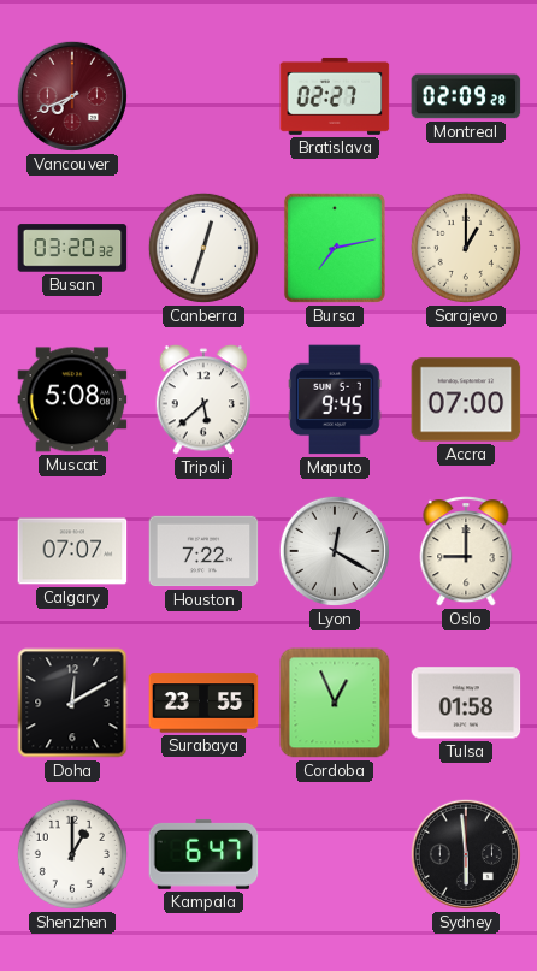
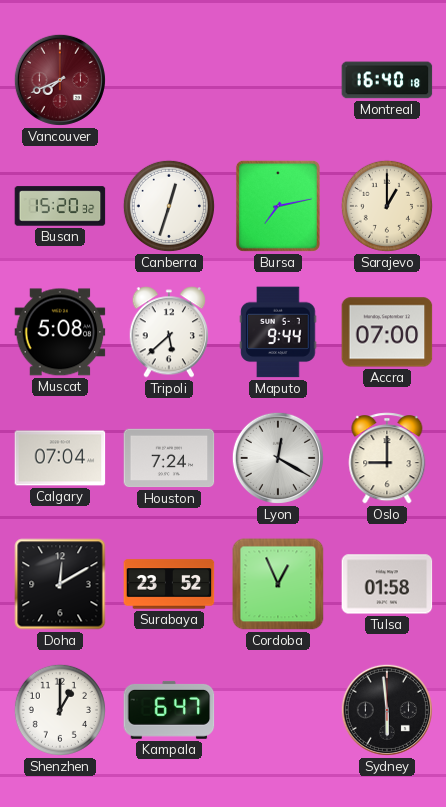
Bratislava: 02:27 -> none
Montreal: 02:09 -> 16:40
Busan: 03:20 -> 15:20
Maputo: 9:45 -> 9:44
Calgary: 07:07 -> 07:04
Houston: 7:22 -> 7:24
Surabaya: 23:55 -> 23:52
